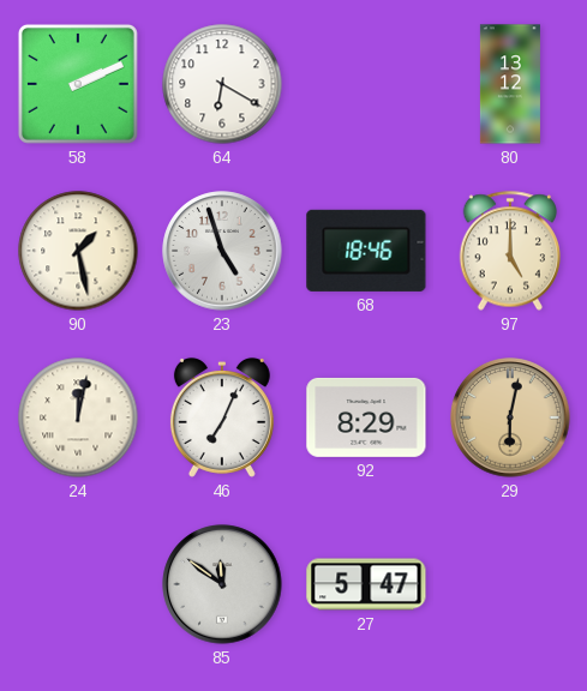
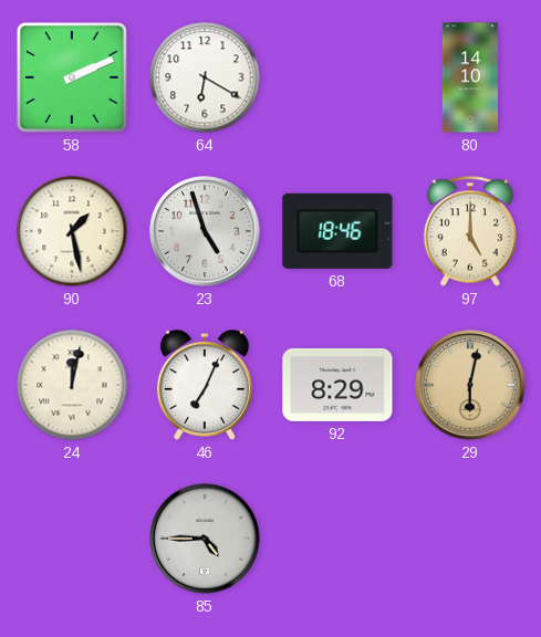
80: 13:12 -> 14:10
85: 11:51 -> 4:45
27: 5:47 -> none
